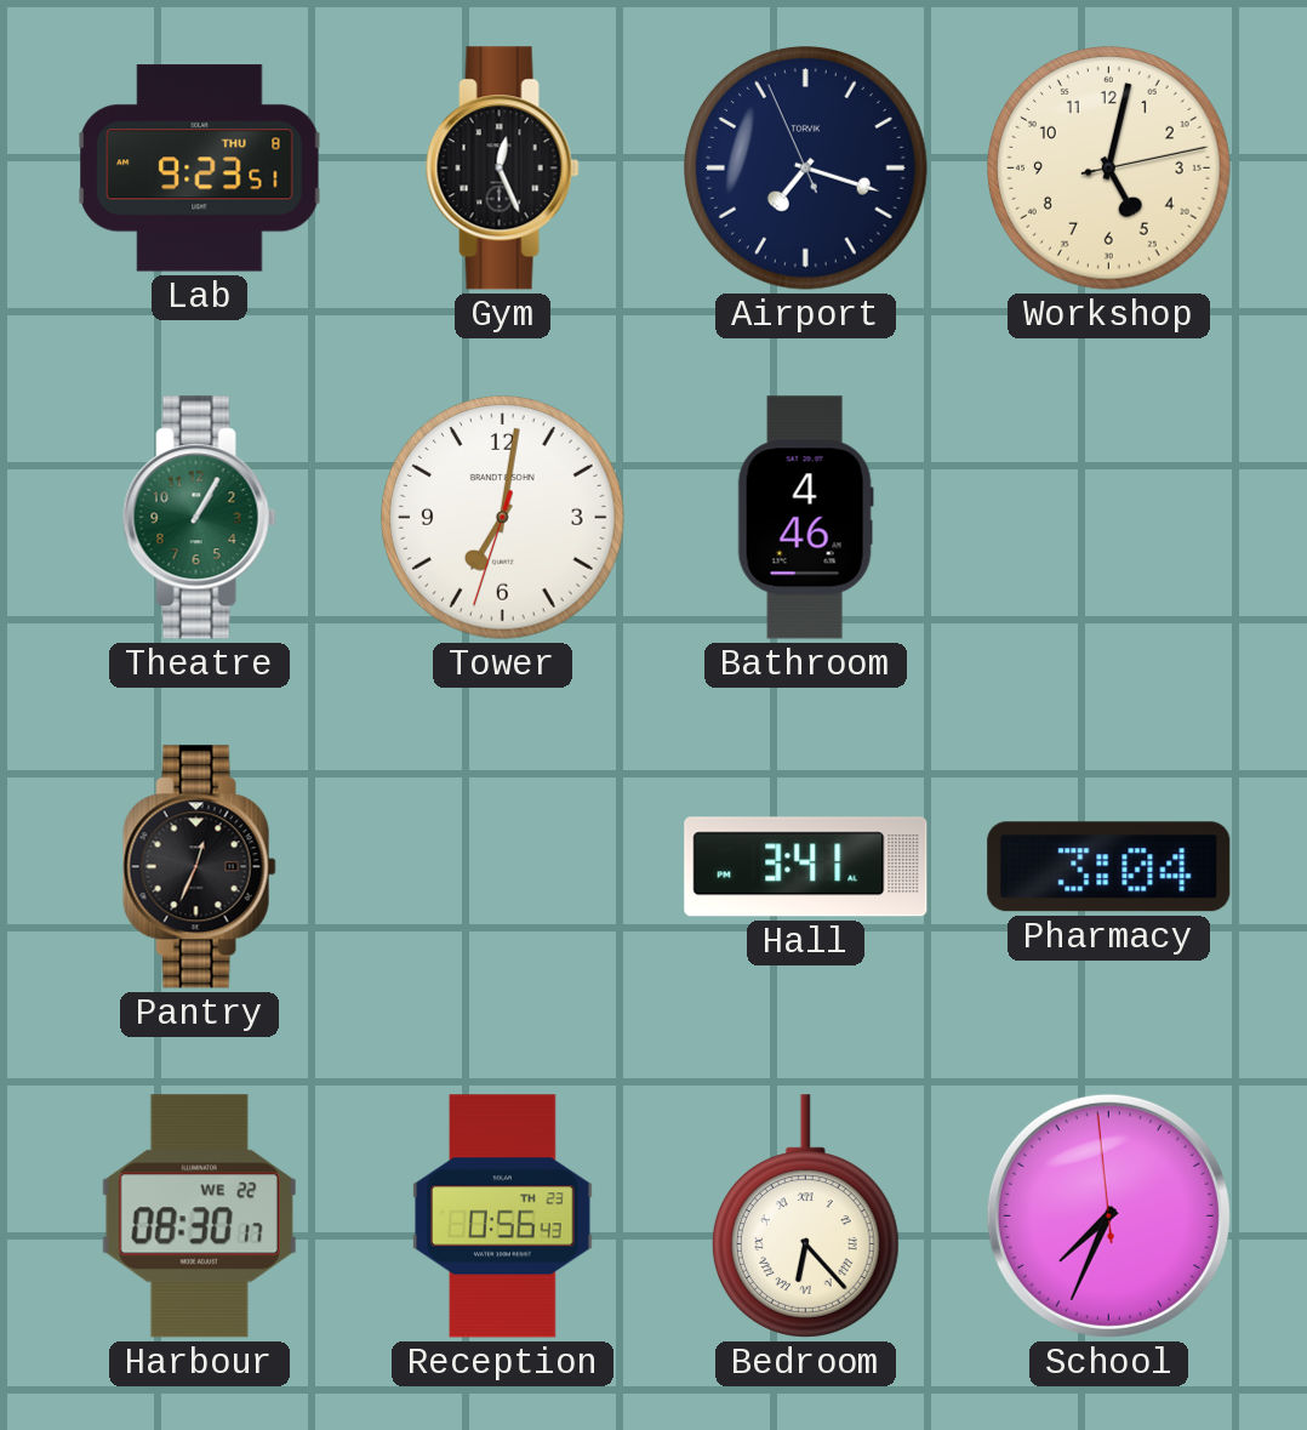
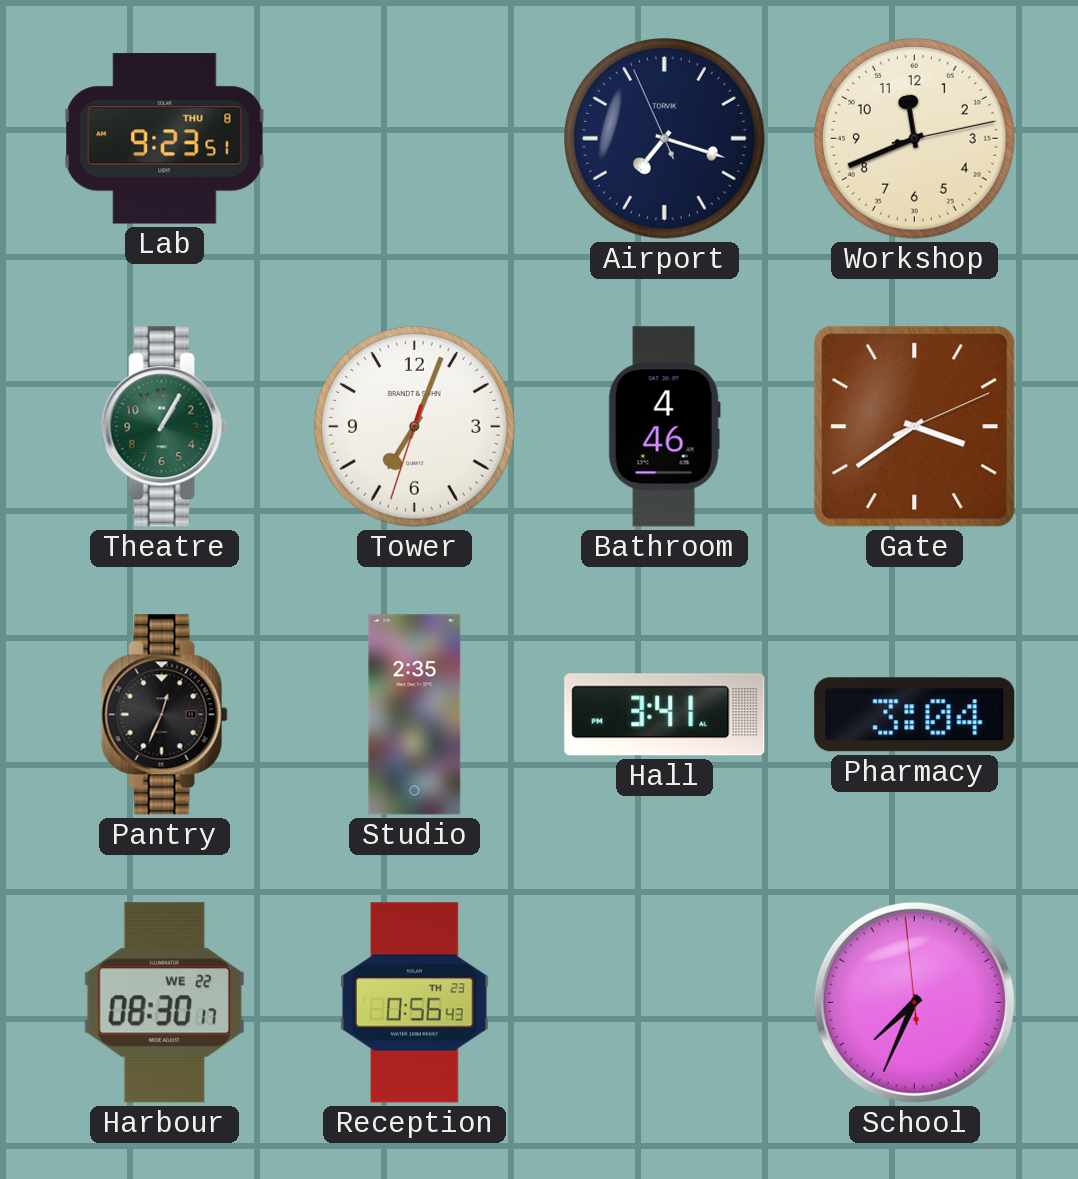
Gym: 12:26 -> none
Workshop: 5:02 -> 11:41
Tower: 7:01 -> 7:03
Gate: none -> 3:39
Studio: none -> 2:35
Bedroom: 6:23 -> none
